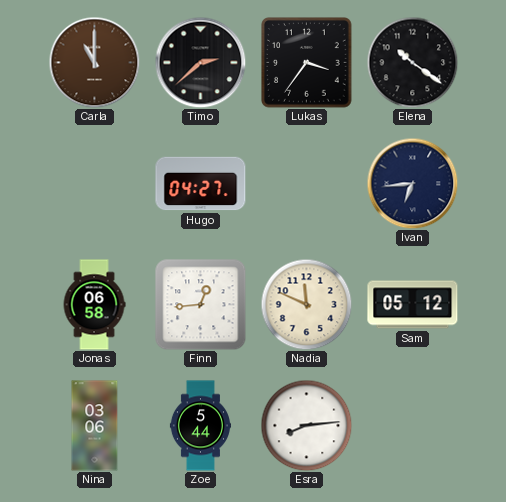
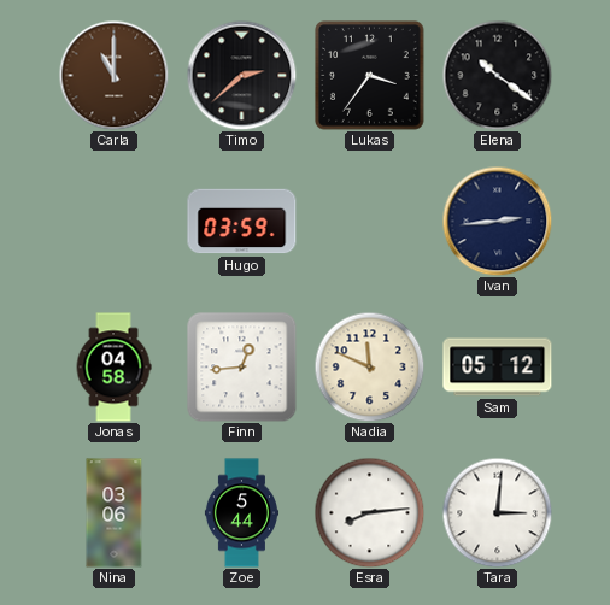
Hugo: 04:27 -> 03:59
Ivan: 6:44 -> 2:44
Jonas: 06:58 -> 04:58
Tara: none -> 3:01
